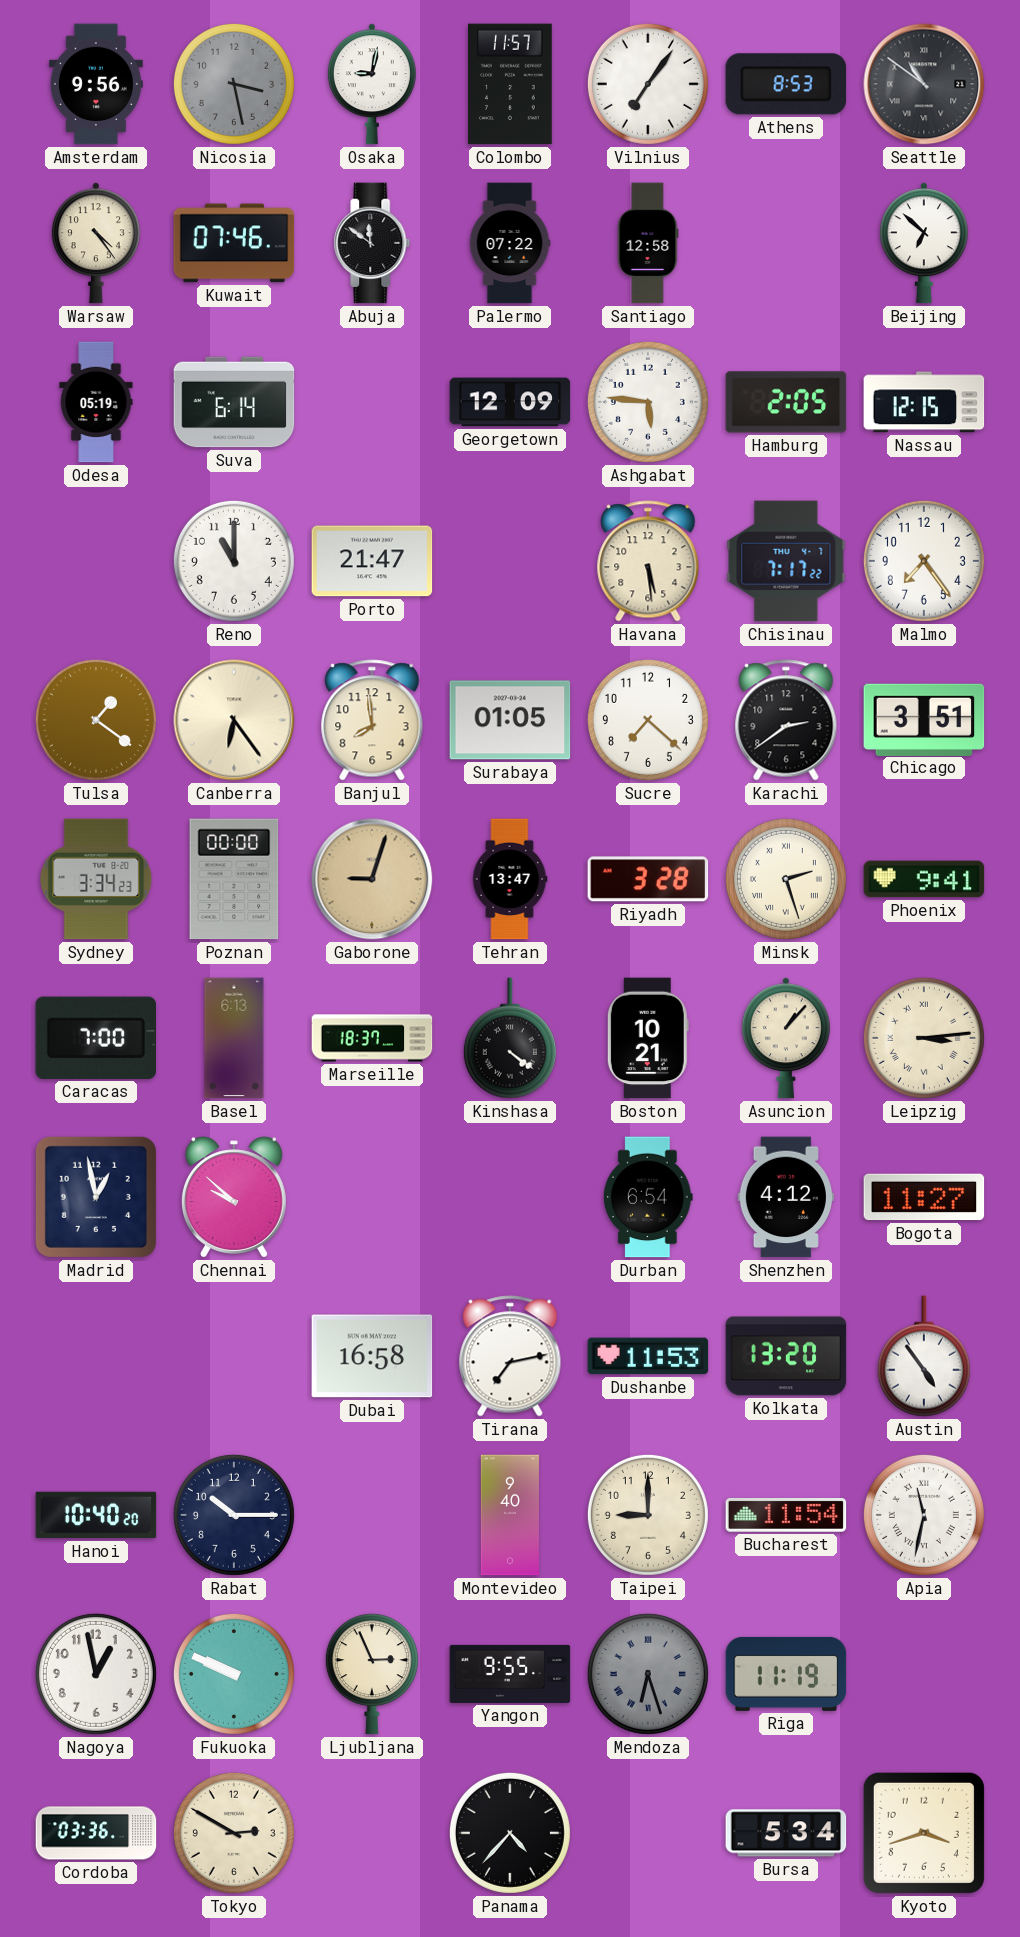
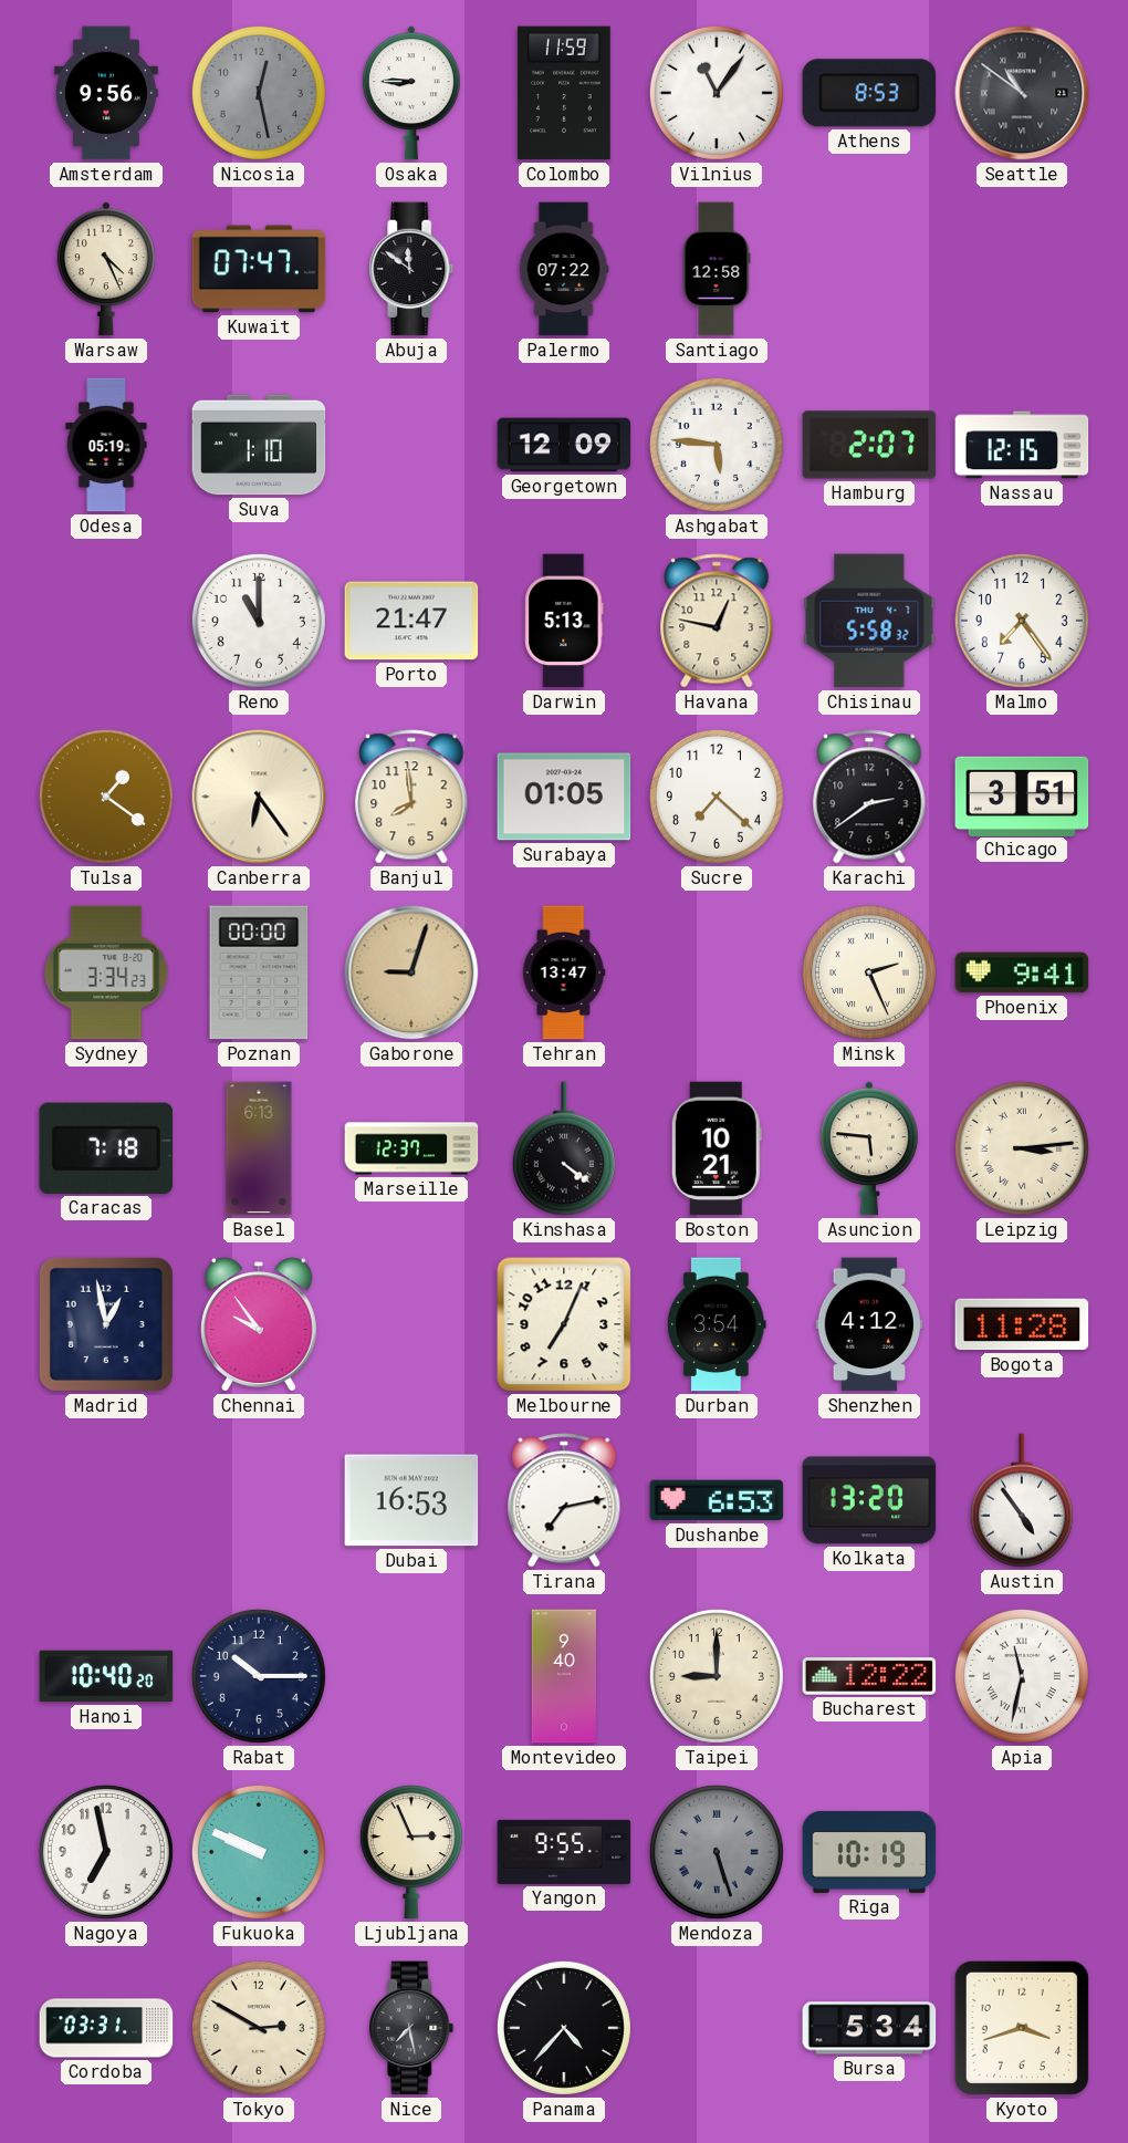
Nicosia: 3:28 -> 12:28
Osaka: 9:02 -> 8:45
Colombo: 11:57 -> 11:59
Vilnius: 7:06 -> 11:06
Warsaw: 4:24 -> 4:26
Kuwait: 07:46 -> 07:47
Beijing: 6:52 -> none
Suva: 6:14 -> 1:10
Hamburg: 2:05 -> 2:07
Darwin: none -> 5:13
Havana: 5:29 -> 12:47
Chisinau: 7:17 -> 5:58
Riyadh: 3:28 -> none
Minsk: 2:27 -> 2:26
Caracas: 7:00 -> 7:18
Marseille: 18:37 -> 12:37
Asuncion: 1:07 -> 5:46
Chennai: 9:52 -> 9:54
Melbourne: none -> 7:04
Durban: 6:54 -> 3:54
Bogota: 11:27 -> 11:28
Dubai: 16:58 -> 16:53
Dushanbe: 11:53 -> 6:53
Bucharest: 11:54 -> 12:22
Nagoya: 12:58 -> 6:58
Mendoza: 6:27 -> 5:27
Riga: 11:19 -> 10:19
Cordoba: 03:36 -> 03:31
Nice: none -> 7:28
